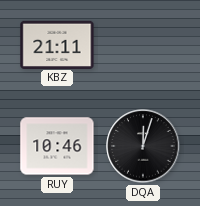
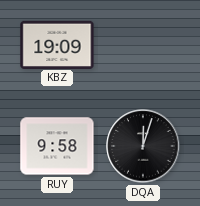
KBZ: 21:11 -> 19:09
RUY: 10:46 -> 9:58
